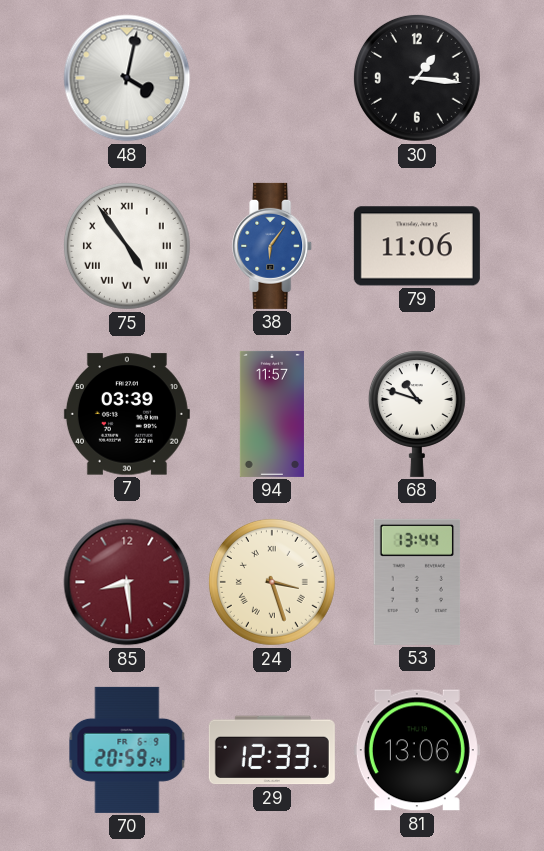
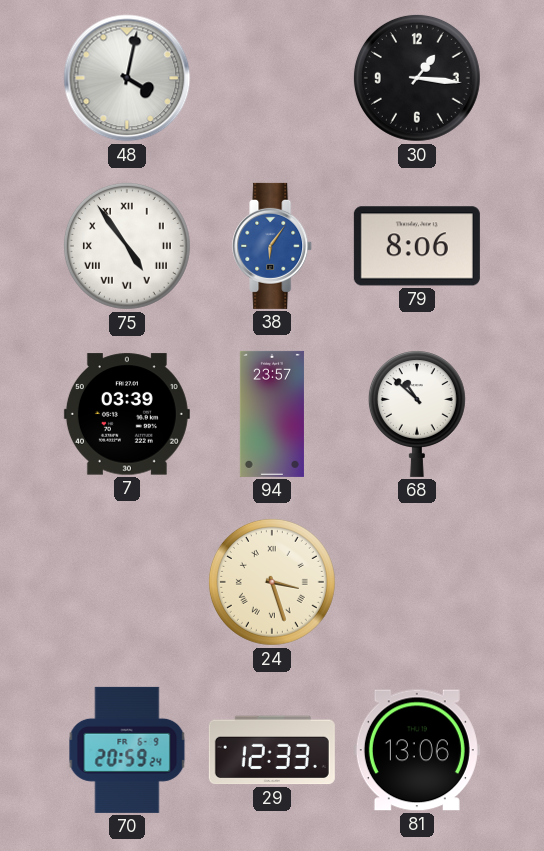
79: 11:06 -> 8:06
94: 11:57 -> 23:57
68: 10:48 -> 10:52
85: 8:29 -> none
53: 13:44 -> none
